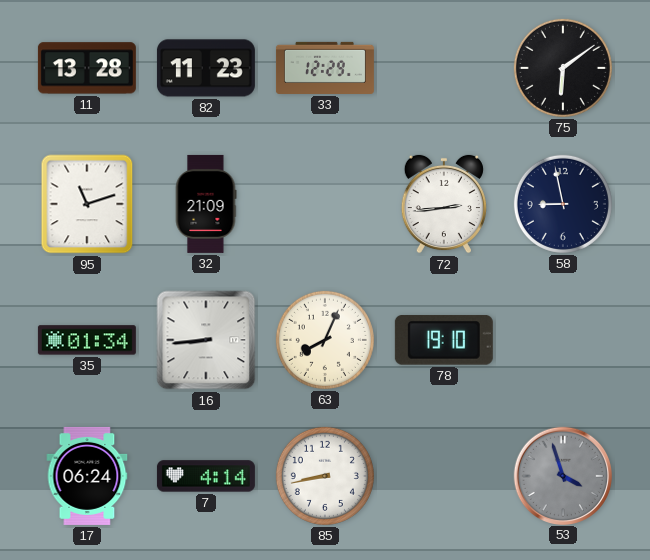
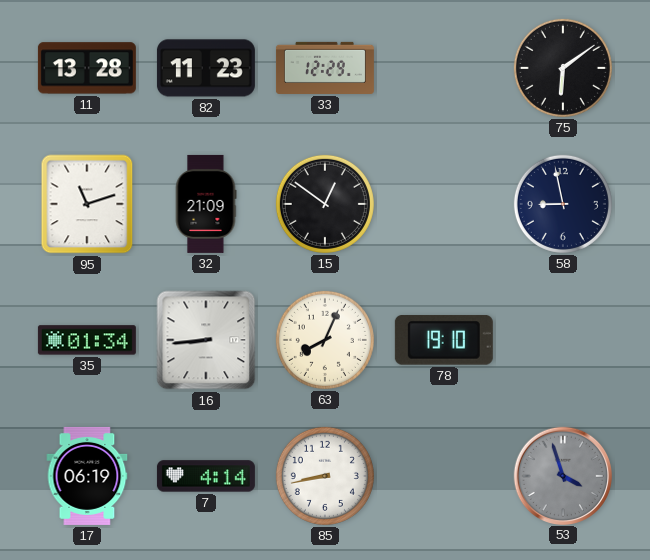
15: none -> 12:51
72: 2:44 -> none
17: 06:24 -> 06:19
